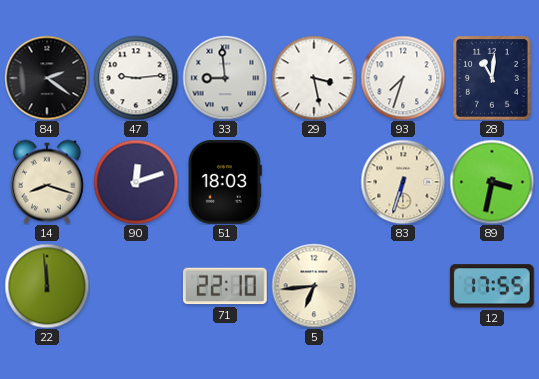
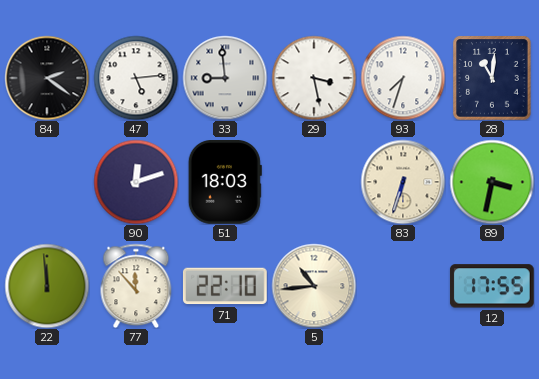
47: 9:14 -> 5:14
14: 8:18 -> none
77: none -> 11:53
5: 6:44 -> 10:44
